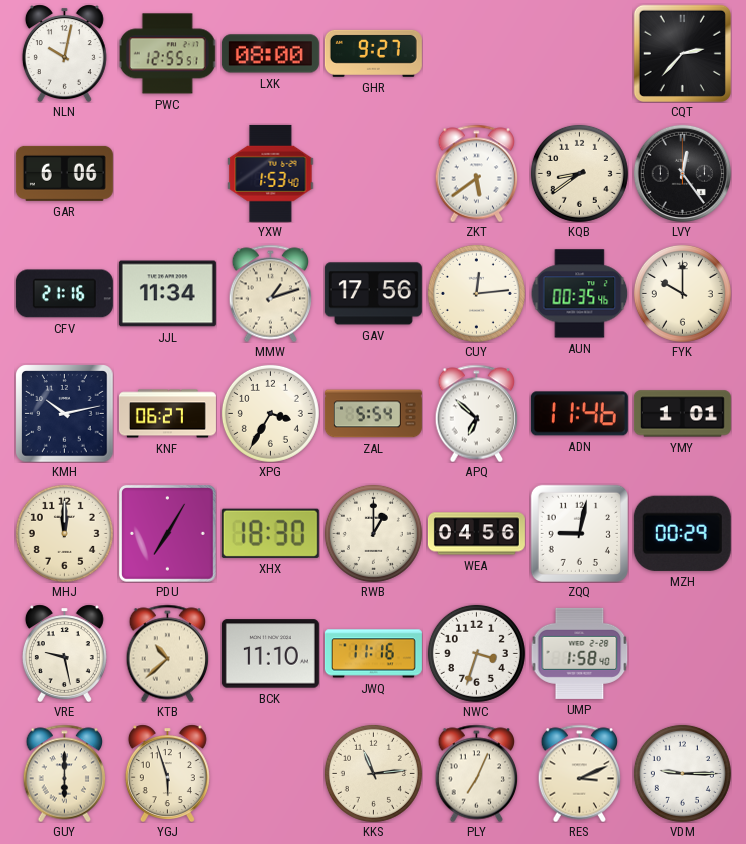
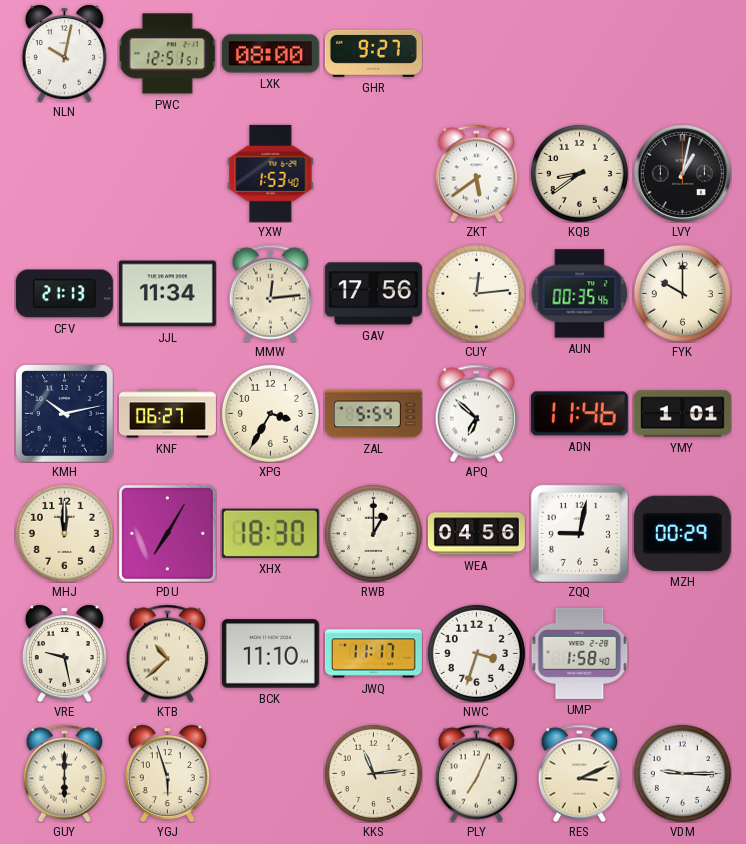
PWC: 12:55 -> 12:51
CQT: 2:37 -> none
GAR: 6:06 -> none
LVY: 12:24 -> 1:02
CFV: 21:16 -> 21:13
MMW: 1:12 -> 12:14
JWQ: 11:16 -> 11:17
